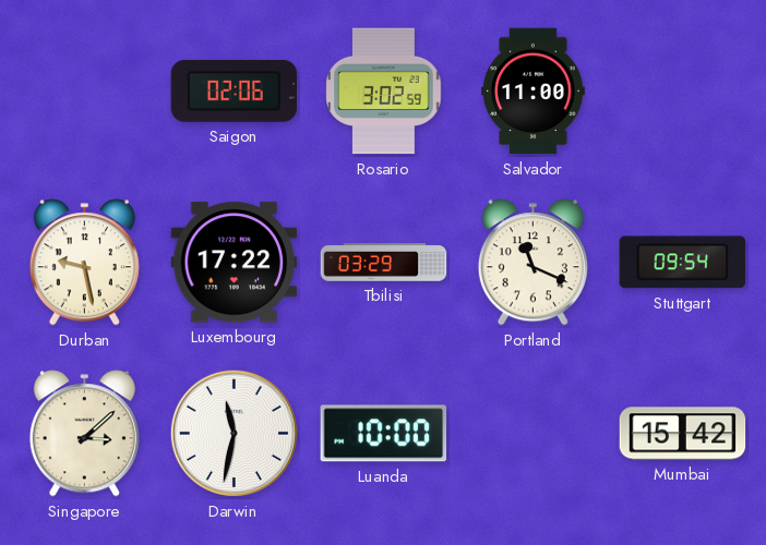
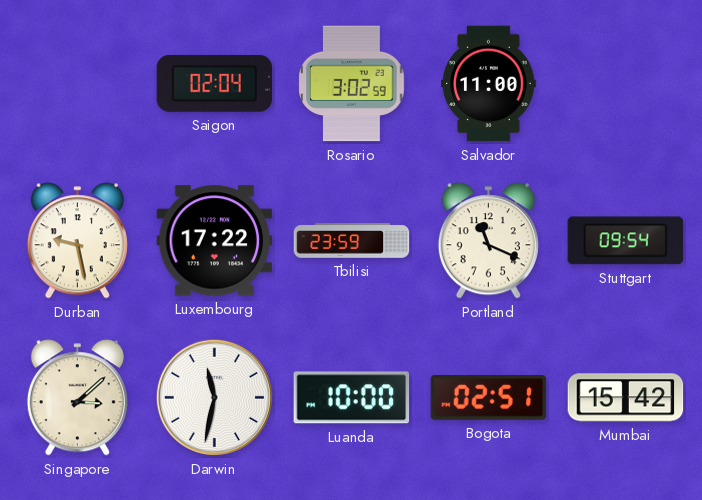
Saigon: 02:06 -> 02:04
Tbilisi: 03:29 -> 23:59
Bogota: none -> 02:51
